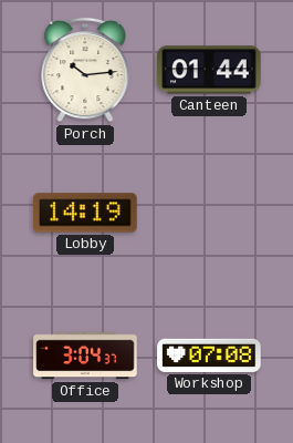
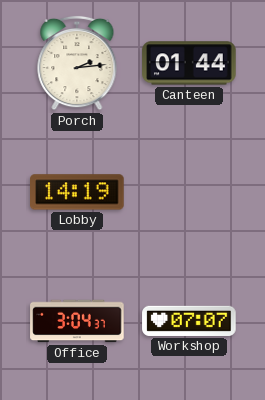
Porch: 10:14 -> 2:14
Workshop: 07:08 -> 07:07
